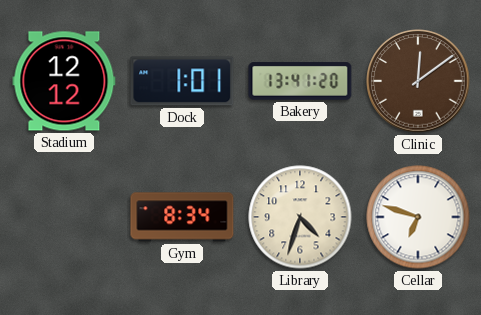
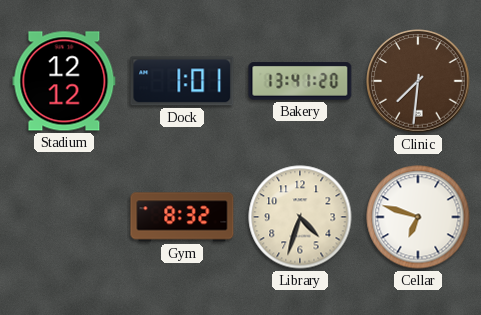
Clinic: 12:09 -> 7:31
Gym: 8:34 -> 8:32
